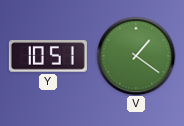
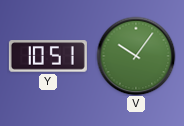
V: 1:21 -> 10:06
